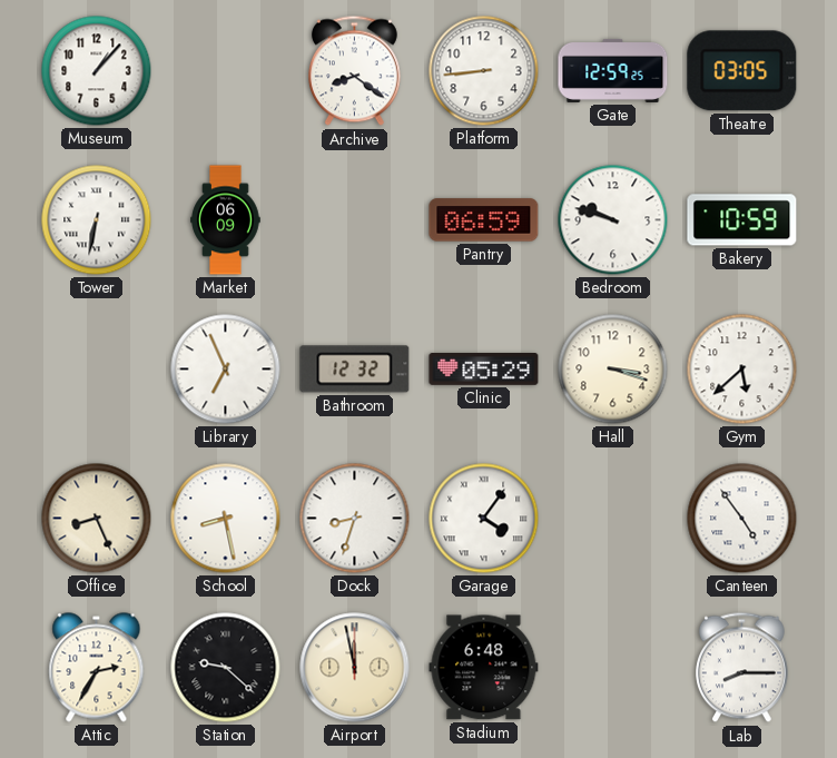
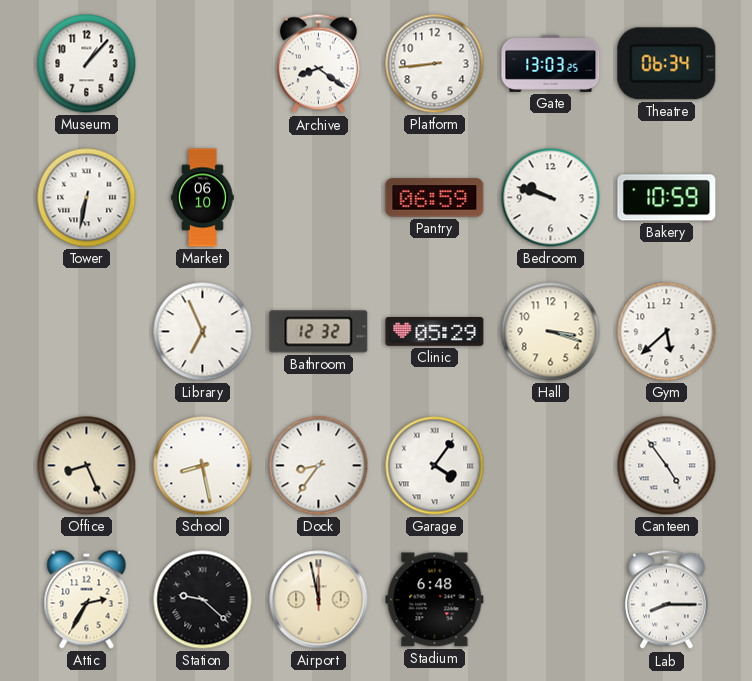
Gate: 12:59 -> 13:03
Theatre: 03:05 -> 06:34
Market: 06:09 -> 06:10
Dock: 8:33 -> 8:36
